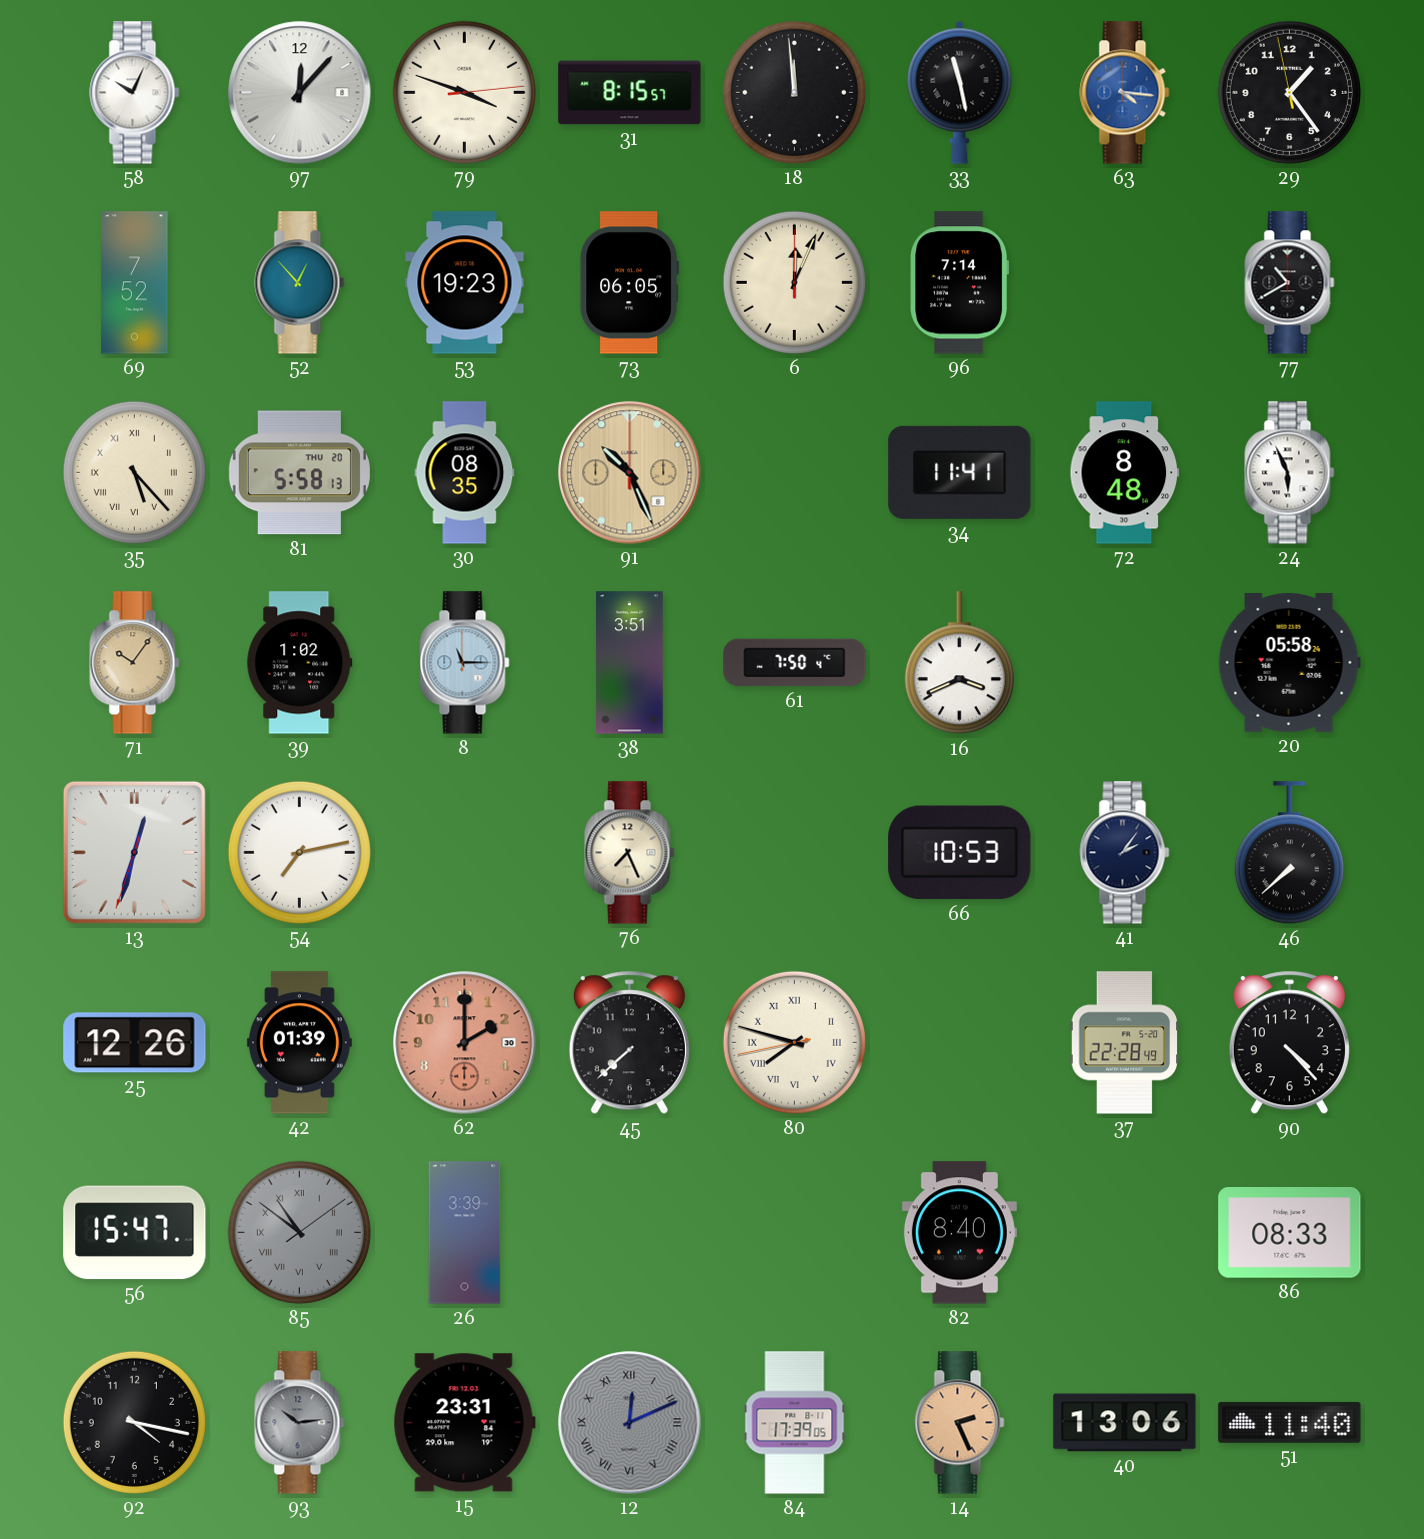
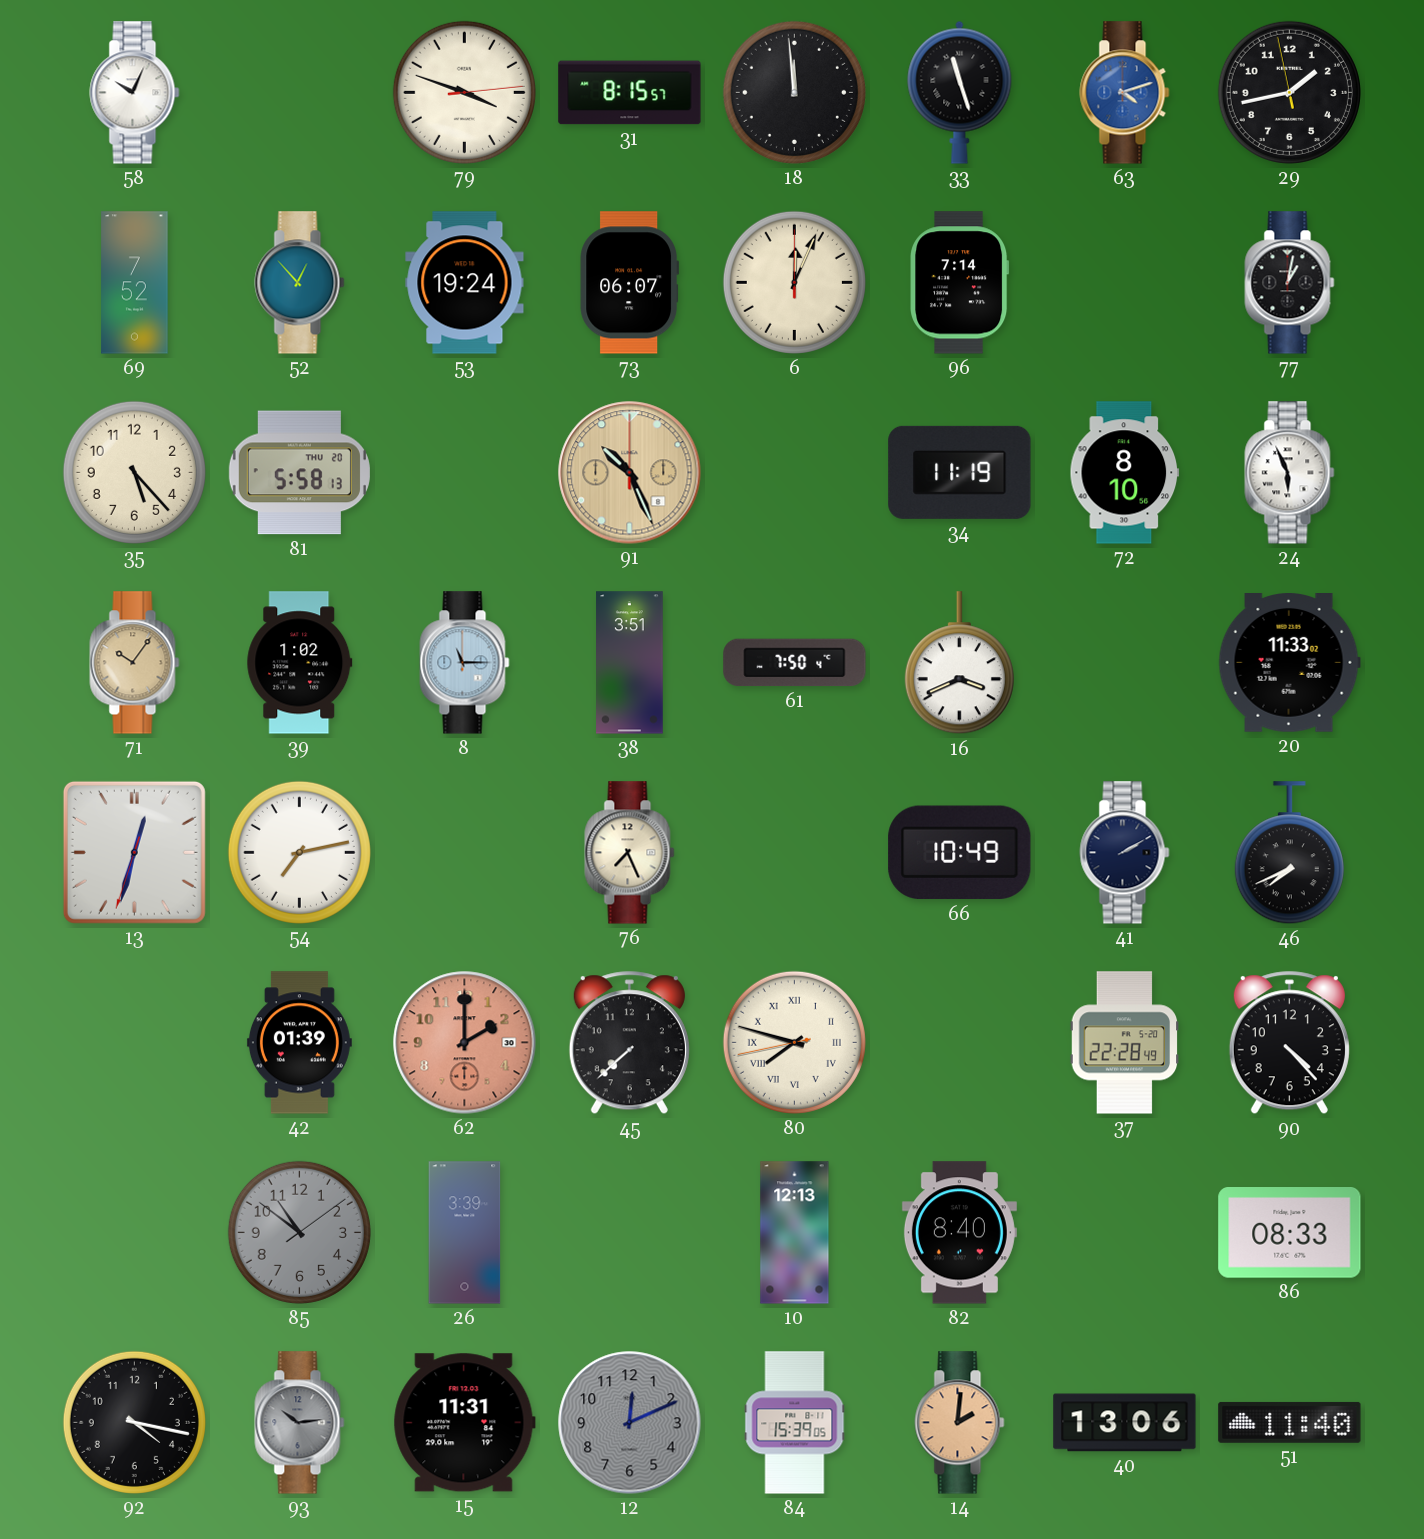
97: 12:07 -> none
33: 11:28 -> 11:27
63: 4:16 -> 4:12
29: 1:23 -> 1:42
53: 19:23 -> 19:24
73: 06:05 -> 06:07
77: 10:40 -> 1:02
35 numerals: Roman -> Arabic
30: 08:35 -> none
34: 11:41 -> 11:19
72: 8:48 -> 8:10
20: 05:58 -> 11:33
66: 10:53 -> 10:49
41: 2:06 -> 2:10
46: 7:38 -> 7:41
25: 12:26 -> none
56: 15:47 -> none
85 numerals: Roman -> Arabic
10: none -> 12:13
15: 23:31 -> 11:31
12 numerals: Roman -> Arabic
84: 17:39 -> 15:39
14: 2:26 -> 2:01
